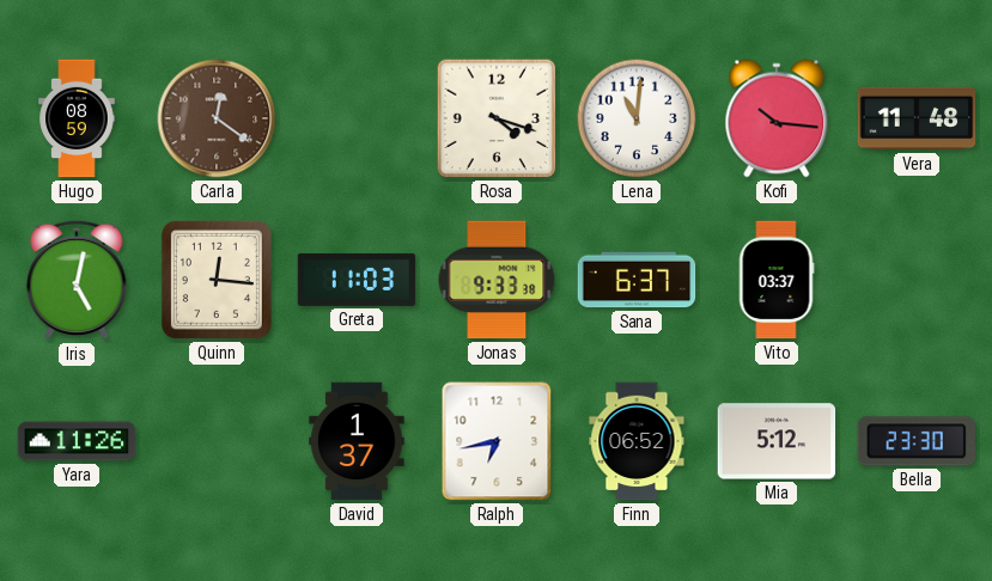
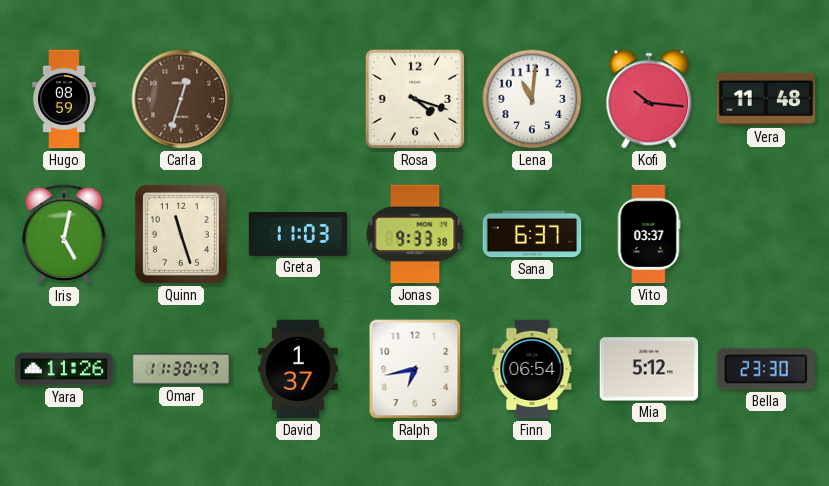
Carla: 12:21 -> 12:33
Quinn: 12:16 -> 11:27
Omar: none -> 11:30
Finn: 06:52 -> 06:54
